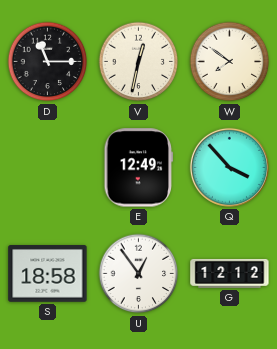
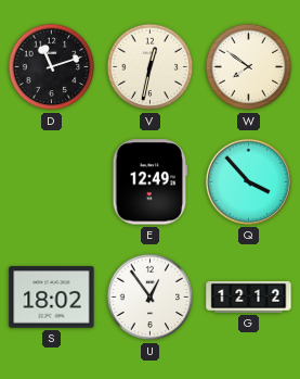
D: 11:15 -> 11:12
S: 18:58 -> 18:02
